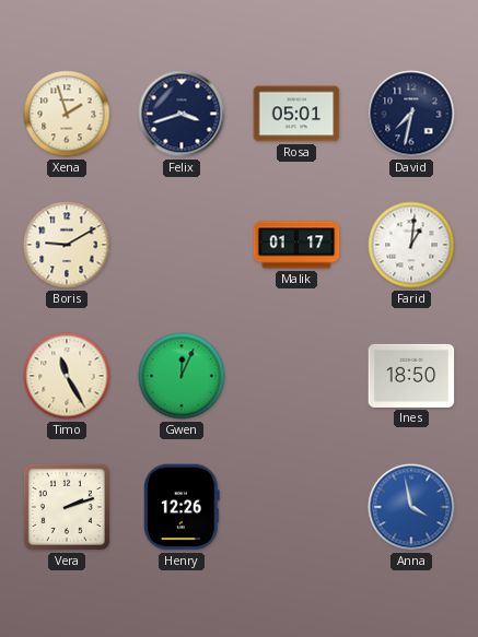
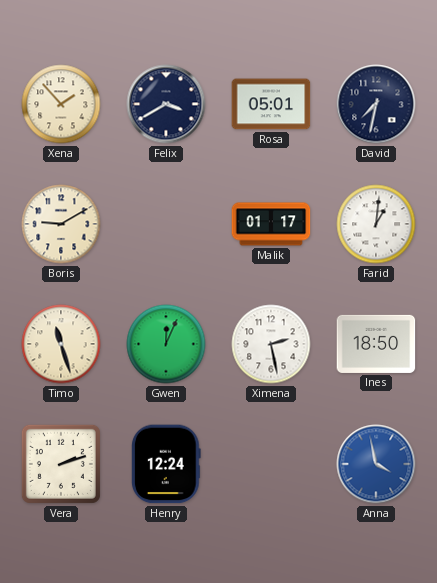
Xena: 1:57 -> 1:53
Felix: 3:42 -> 3:40
Timo: 11:25 -> 11:27
Ximena: none -> 2:28
Henry: 12:26 -> 12:24
